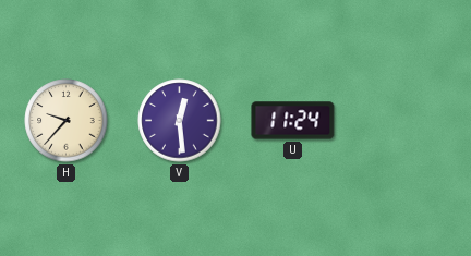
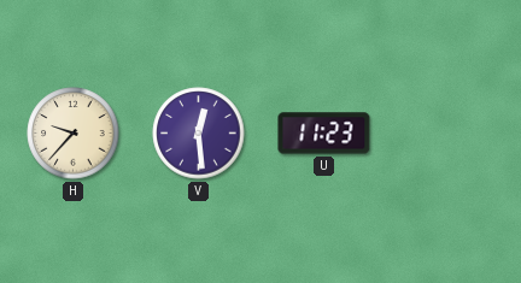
U: 11:24 -> 11:23
